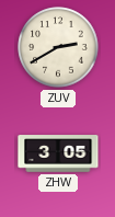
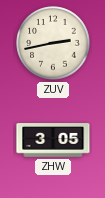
ZUV: 2:40 -> 2:43
